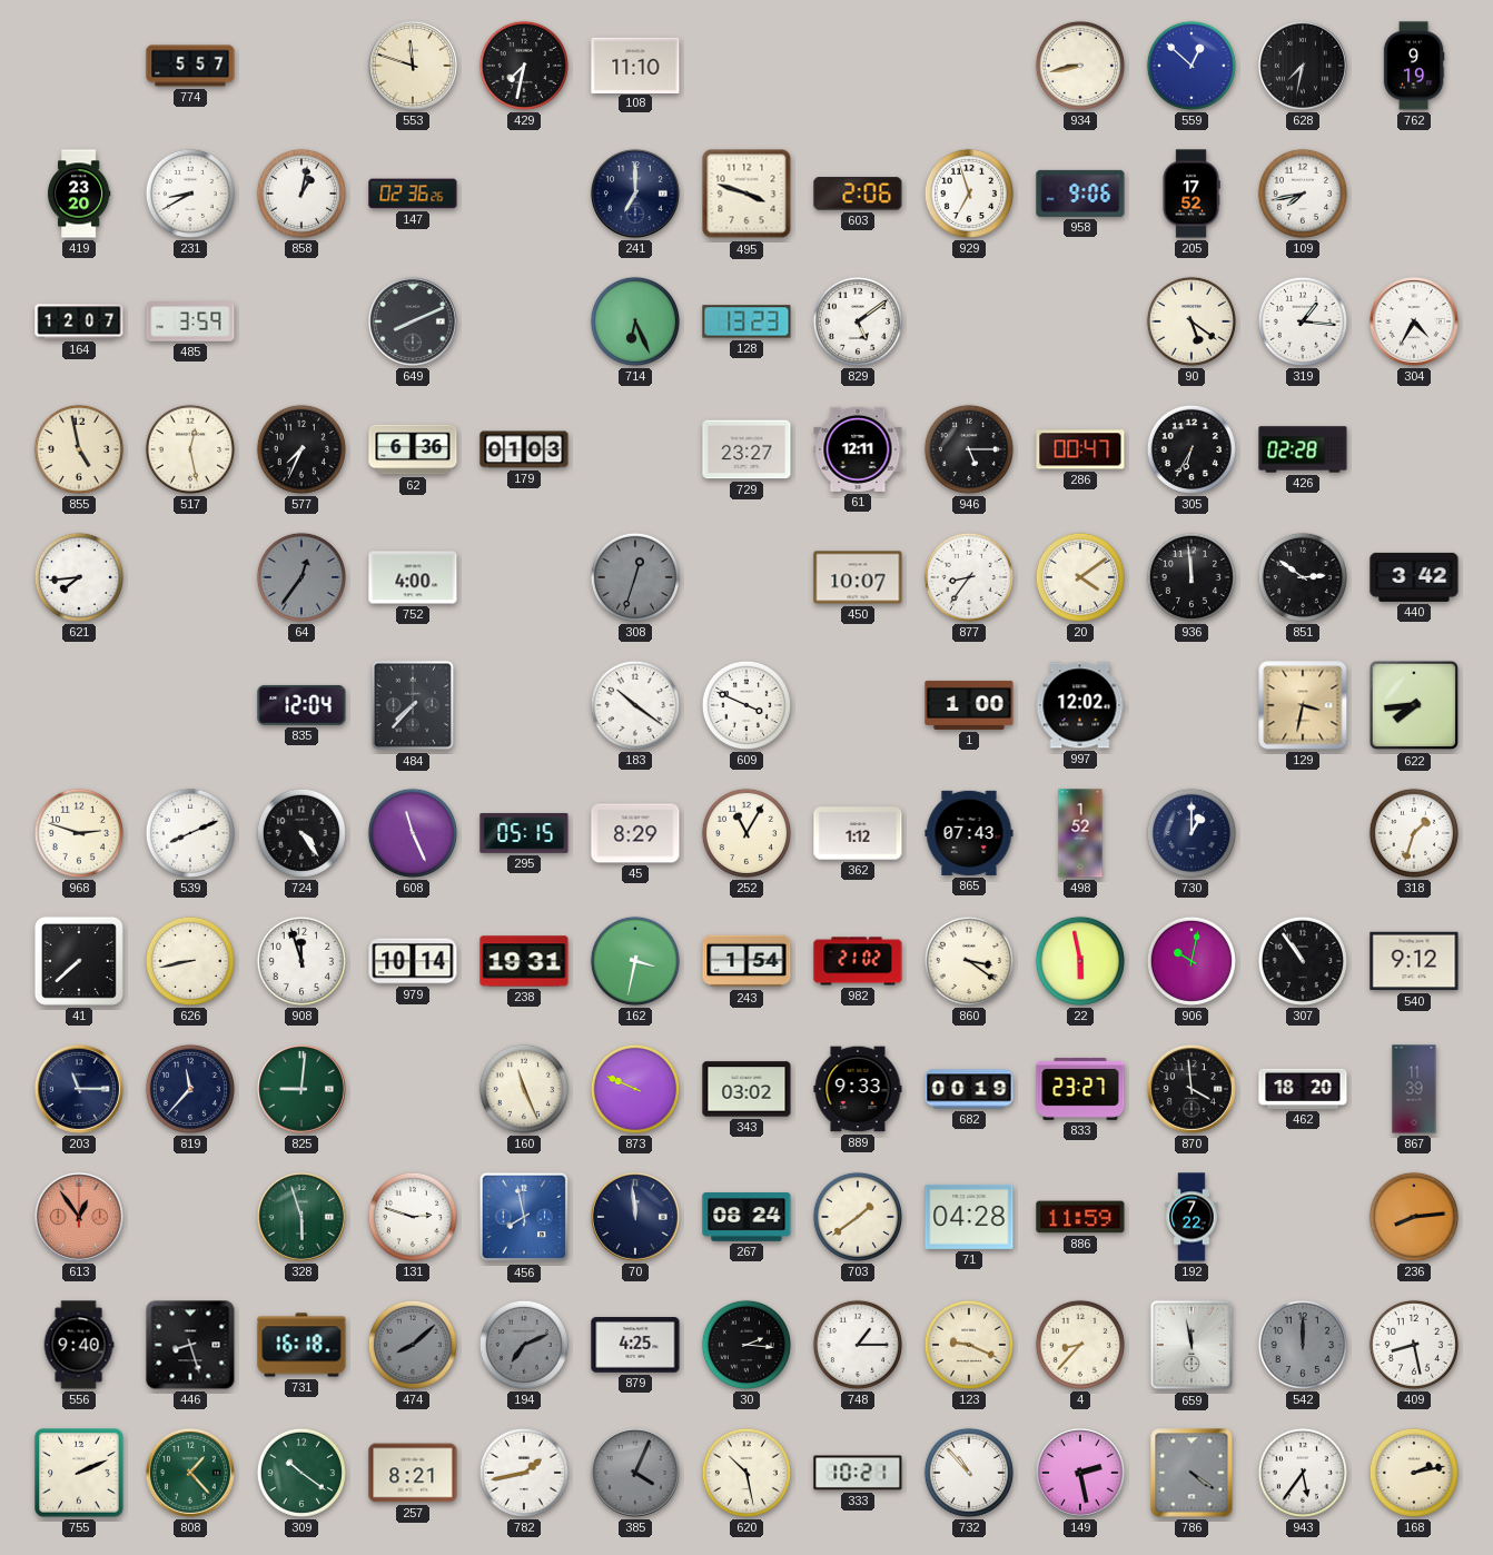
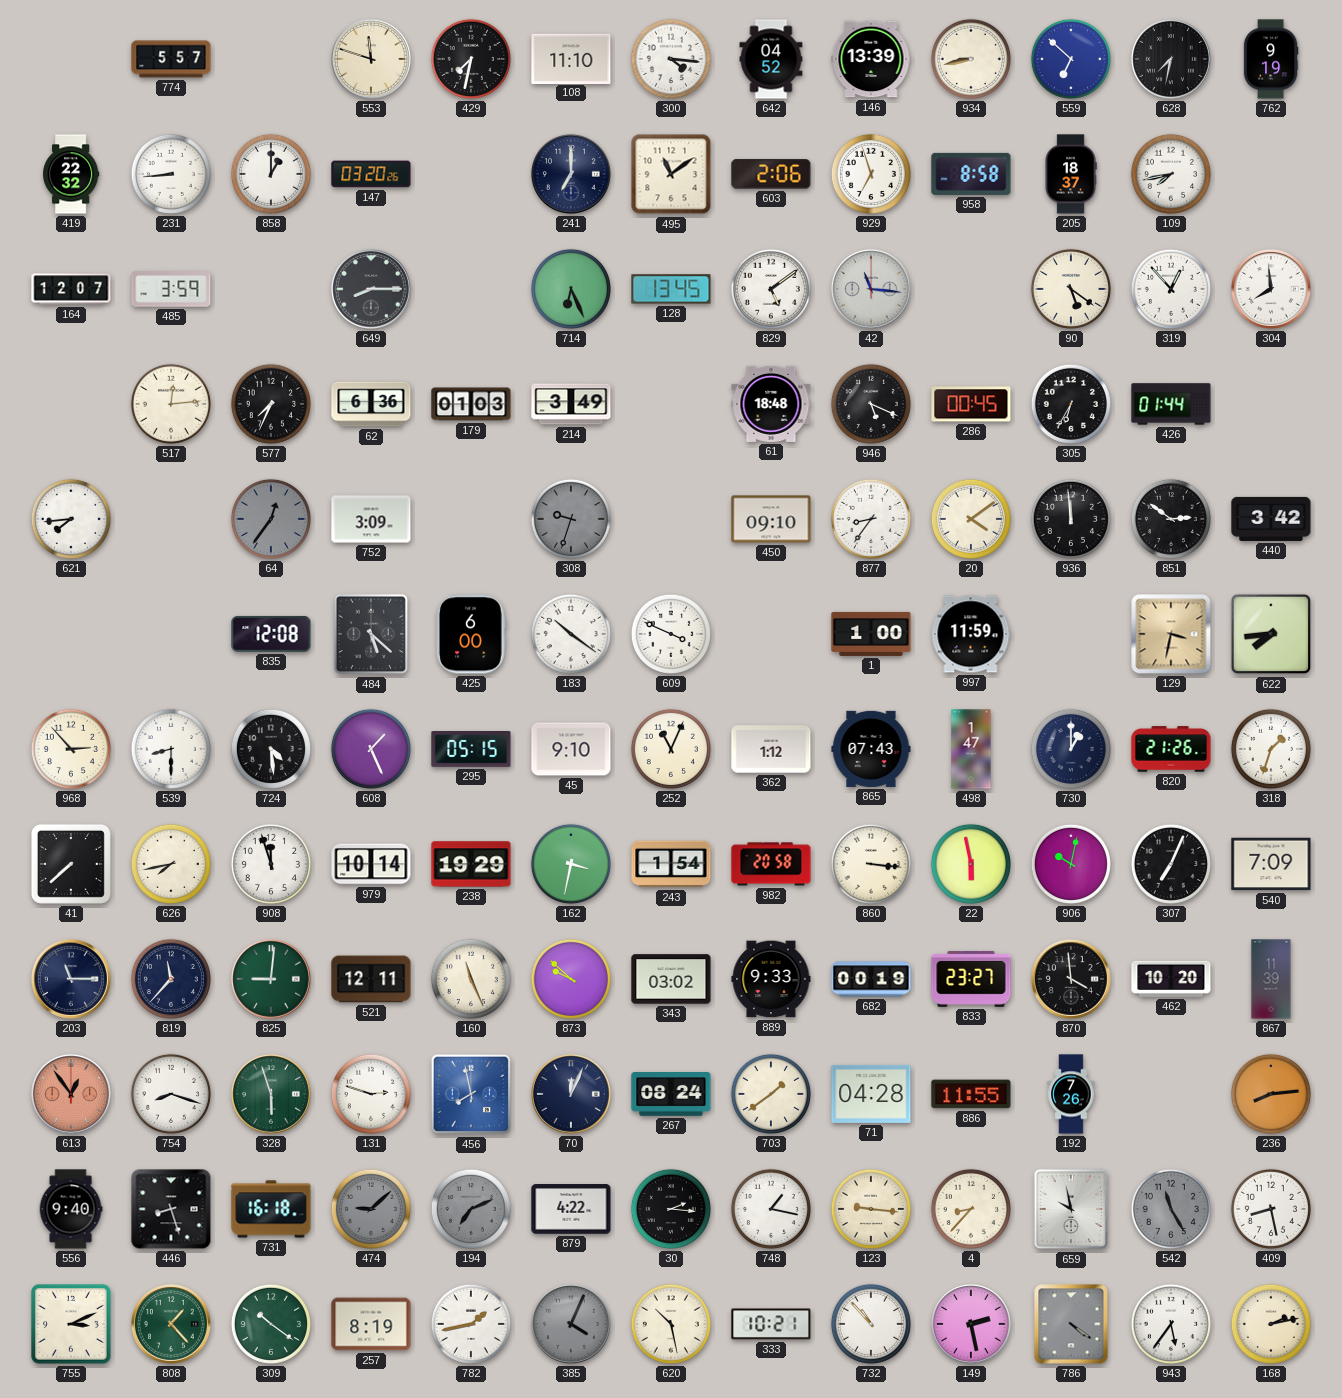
300: none -> 4:16
642: none -> 04:52
146: none -> 13:39
559: 12:52 -> 6:52
419: 23:20 -> 22:32
231: 8:40 -> 8:44
858: 1:02 -> 1:00
147: 02:36 -> 03:20
495: 3:48 -> 11:09
958: 9:06 -> 8:58
205: 17:52 -> 18:37
649: 8:11 -> 8:15
128: 13:23 -> 13:45
42: none -> 11:16
319: 1:16 -> 12:53
304: 4:35 -> 7:59
855: 4:58 -> none
517: 12:28 -> 12:14
214: none -> 3:49
729: 23:27 -> none
61: 12:11 -> 18:48
946: 5:15 -> 5:19
286: 00:47 -> 00:45
426: 02:28 -> 01:44
752: 4:00 -> 3:09
308: 12:33 -> 9:33
450: 10:07 -> 09:10
835: 12:04 -> 12:08
484: 7:37 -> 5:22
425: none -> 6:00
997: 12:02 -> 11:59
968: 2:48 -> 2:53
539: 8:11 -> 8:30
724: 4:24 -> 4:29
608: 11:26 -> 1:26
45: 8:29 -> 9:10
252: 11:05 -> 11:04
498: 1:52 -> 1:47
820: none -> 21:26
626: 8:43 -> 7:43
238: 19:31 -> 19:29
982: 21:02 -> 20:58
860: 3:21 -> 3:16
307: 10:54 -> 7:04
540: 9:12 -> 7:09
521: none -> 12:11
873: 9:49 -> 9:52
462: 18:20 -> 10:20
754: none -> 8:18
70: 11:59 -> 12:04
886: 11:59 -> 11:55
192: 7:22 -> 7:26
474: 8:08 -> 9:08
879: 4:25 -> 4:22
748: 1:15 -> 1:17
123: 9:19 -> 9:16
659: 11:58 -> 9:58
542: 12:00 -> 11:25
755: 2:11 -> 3:11
257: 8:21 -> 8:19
